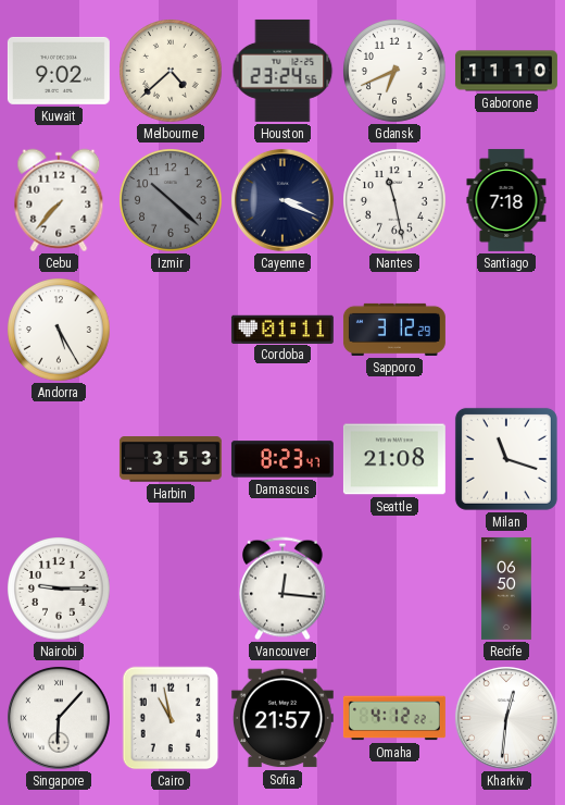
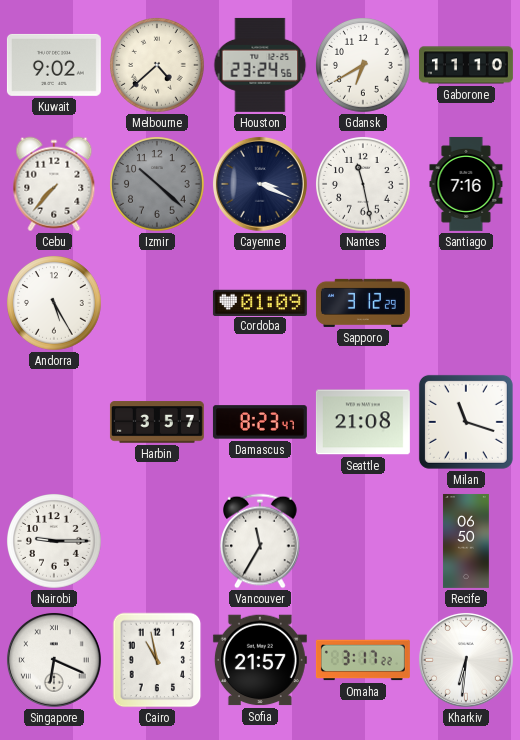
Gdansk: 6:41 -> 6:40
Santiago: 7:18 -> 7:16
Cordoba: 01:11 -> 01:09
Harbin: 3:53 -> 3:57
Vancouver: 12:16 -> 11:35
Singapore: 6:07 -> 6:19
Omaha: 4:12 -> 3:17
Kharkiv: 12:31 -> 6:31
